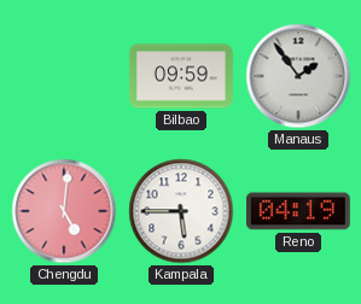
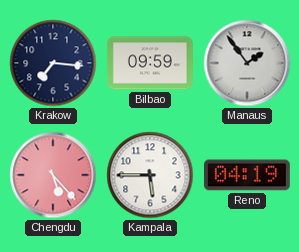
Krakow: none -> 7:16
Chengdu: 5:01 -> 5:23
